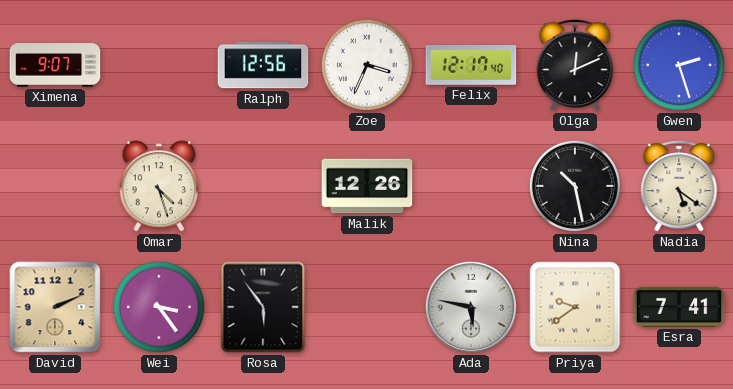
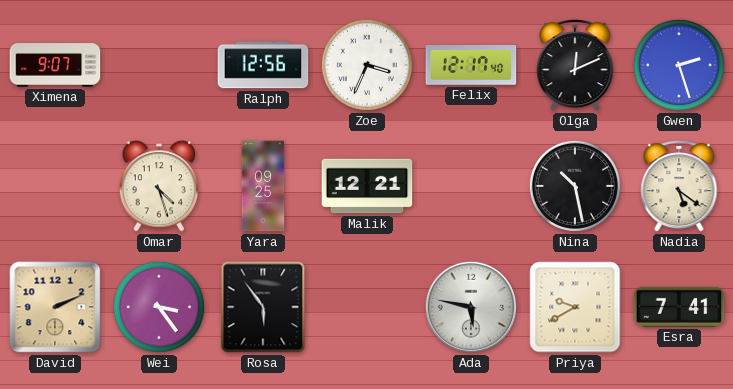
Yara: none -> 09:25
Malik: 12:26 -> 12:21
Priya: 9:39 -> 9:40
